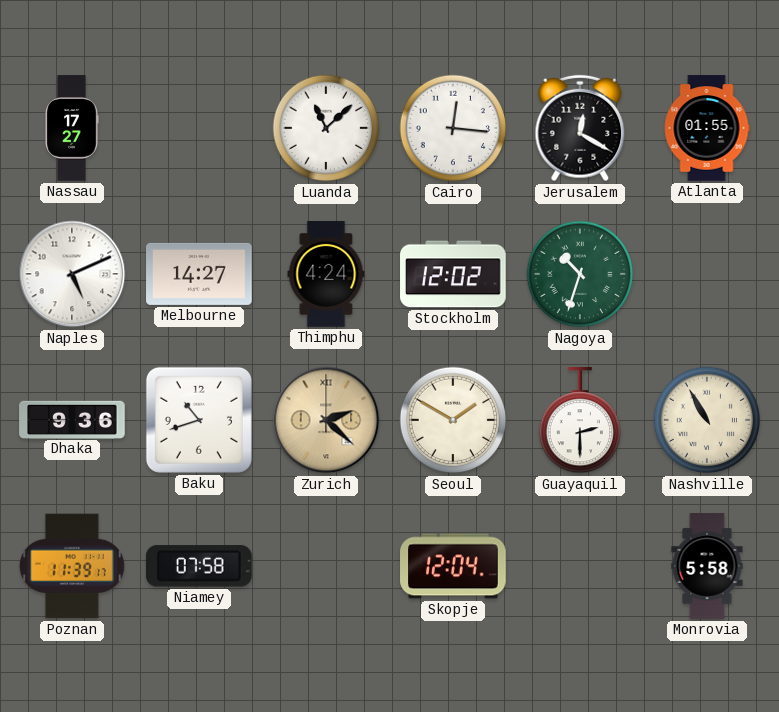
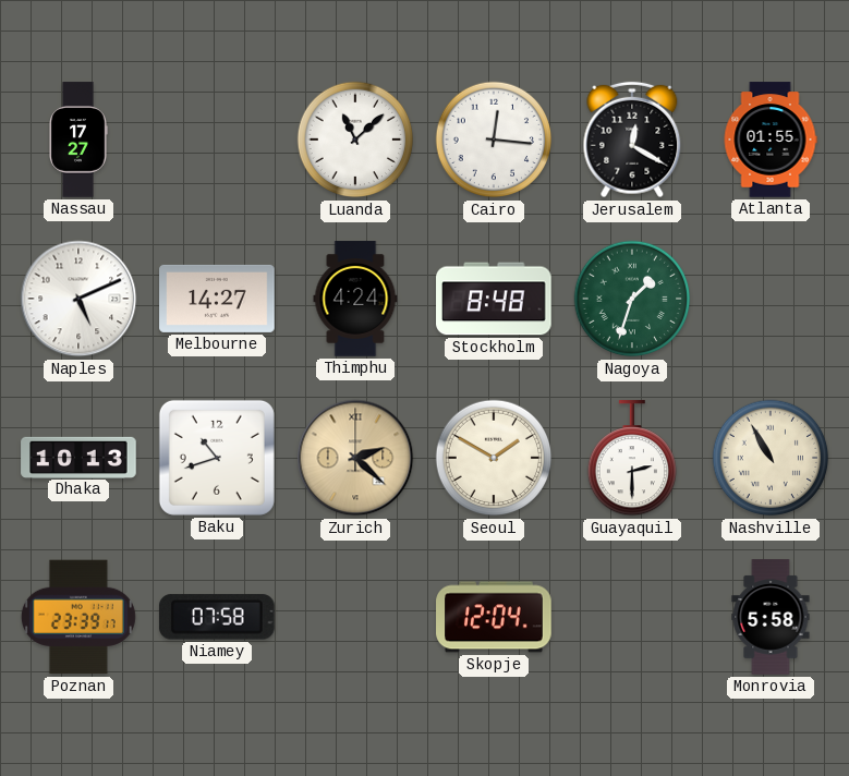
Stockholm: 12:02 -> 8:48
Nagoya: 10:33 -> 1:33
Dhaka: 9:36 -> 10:13
Poznan: 11:39 -> 23:39
